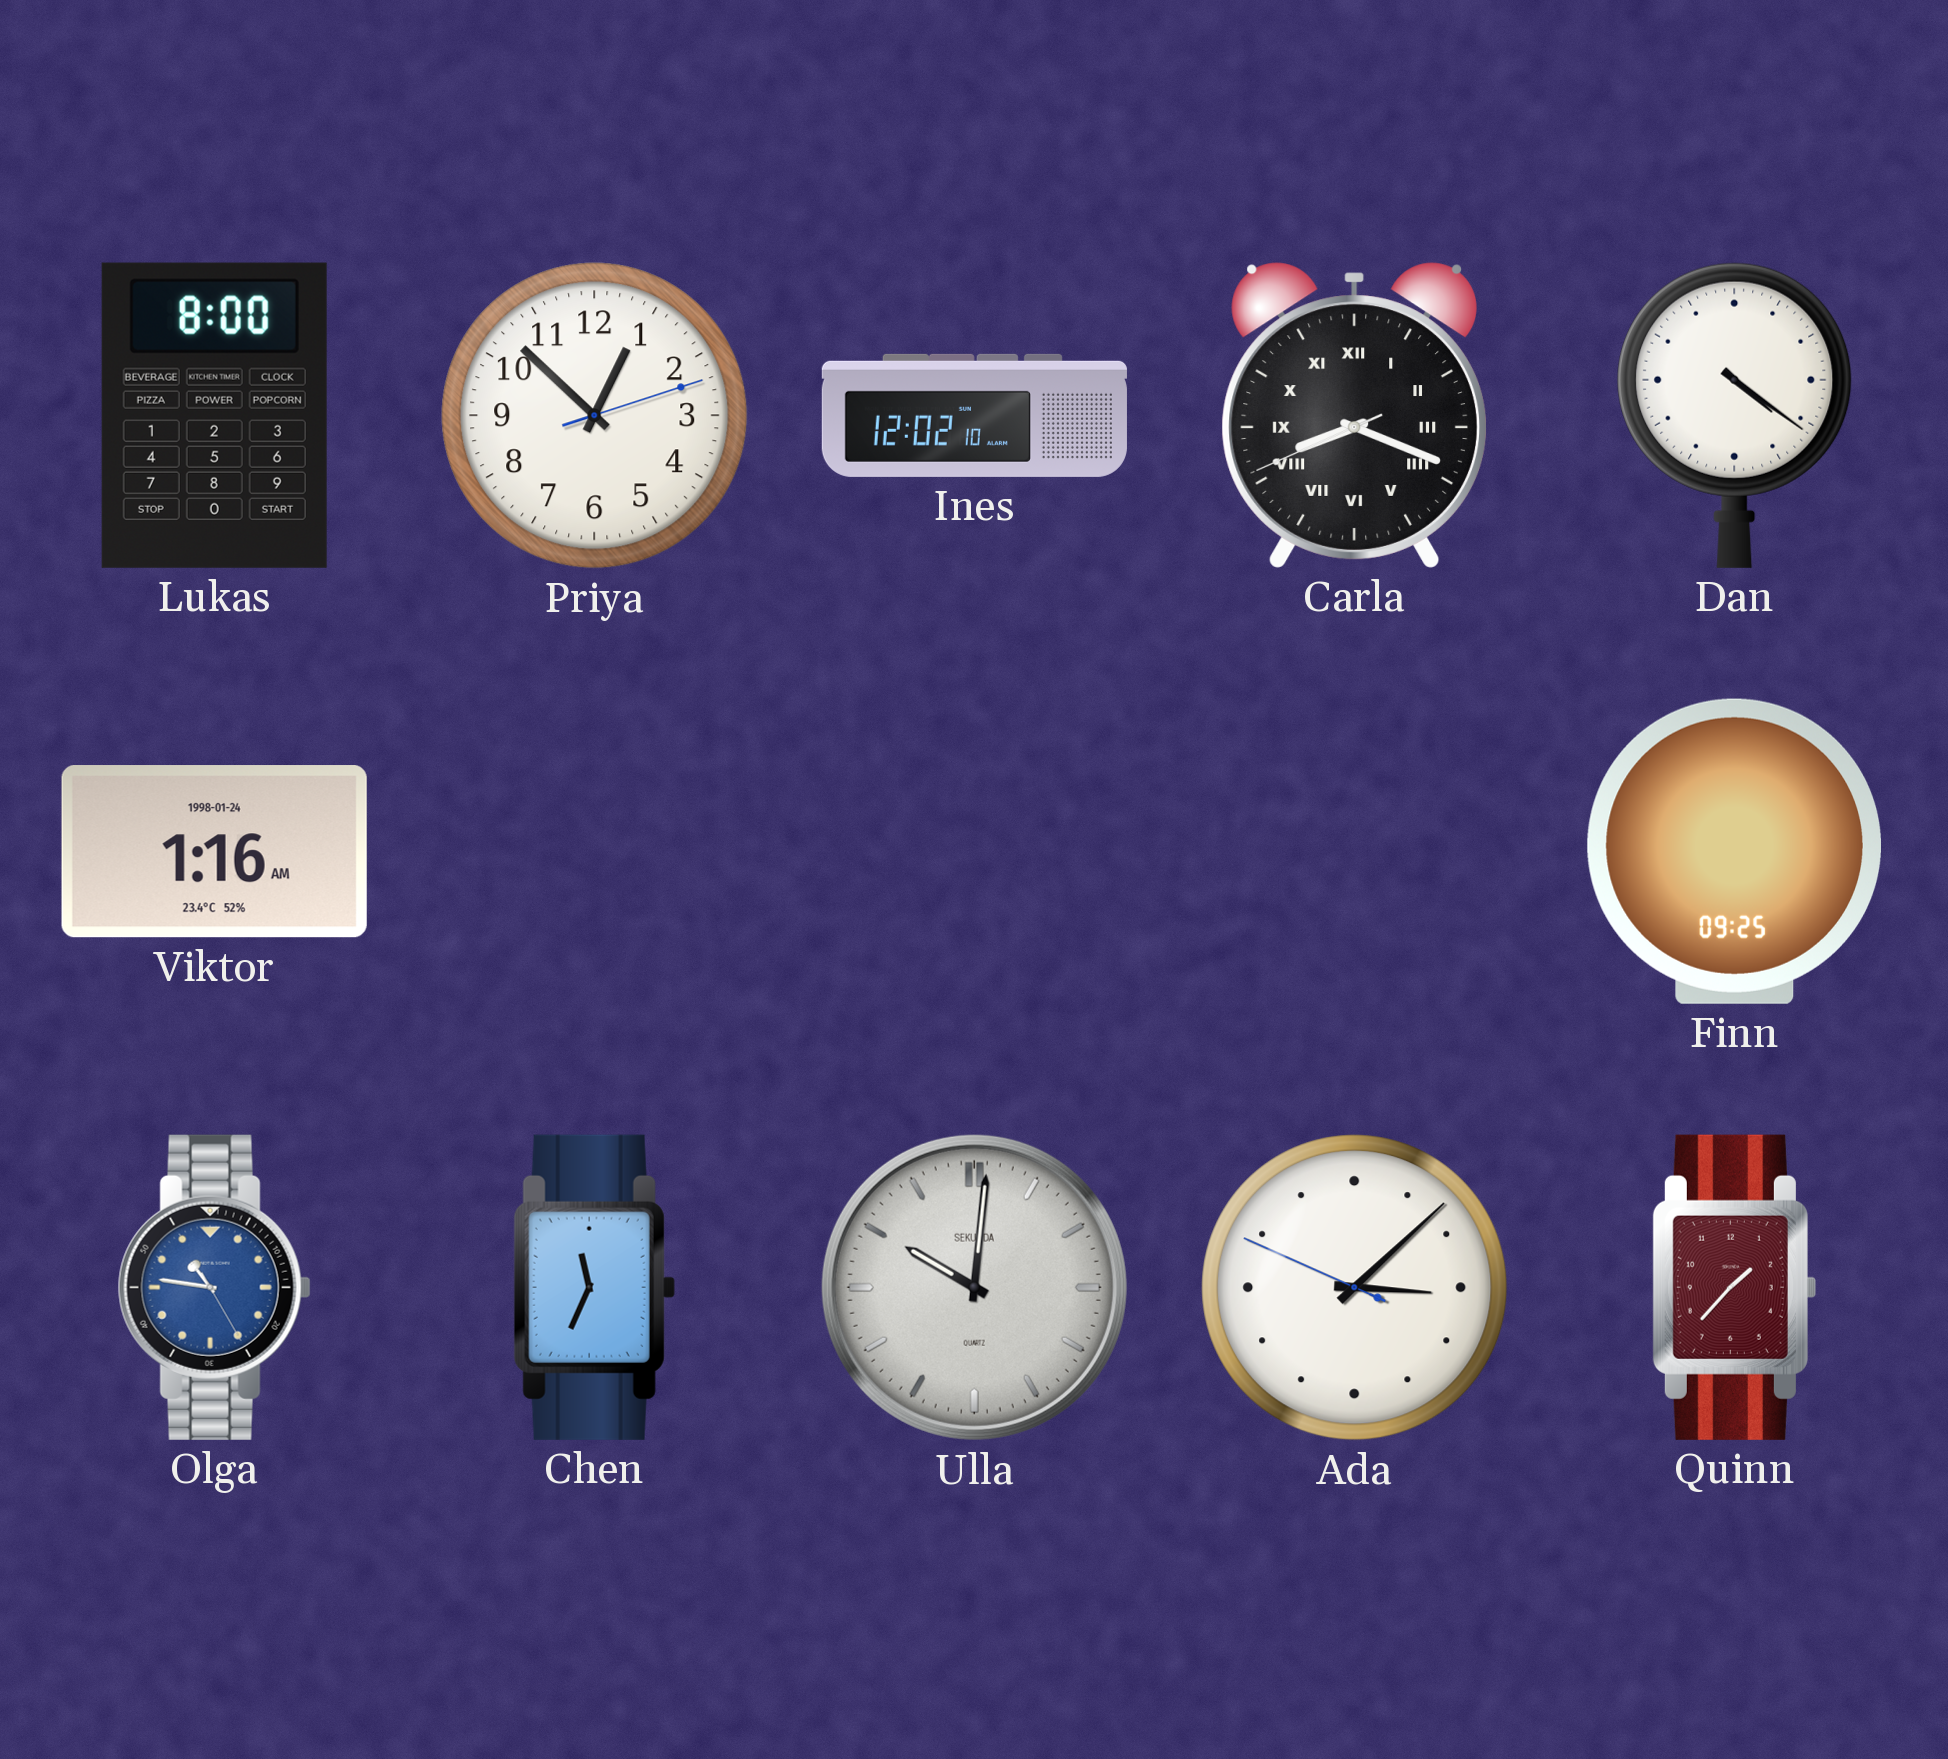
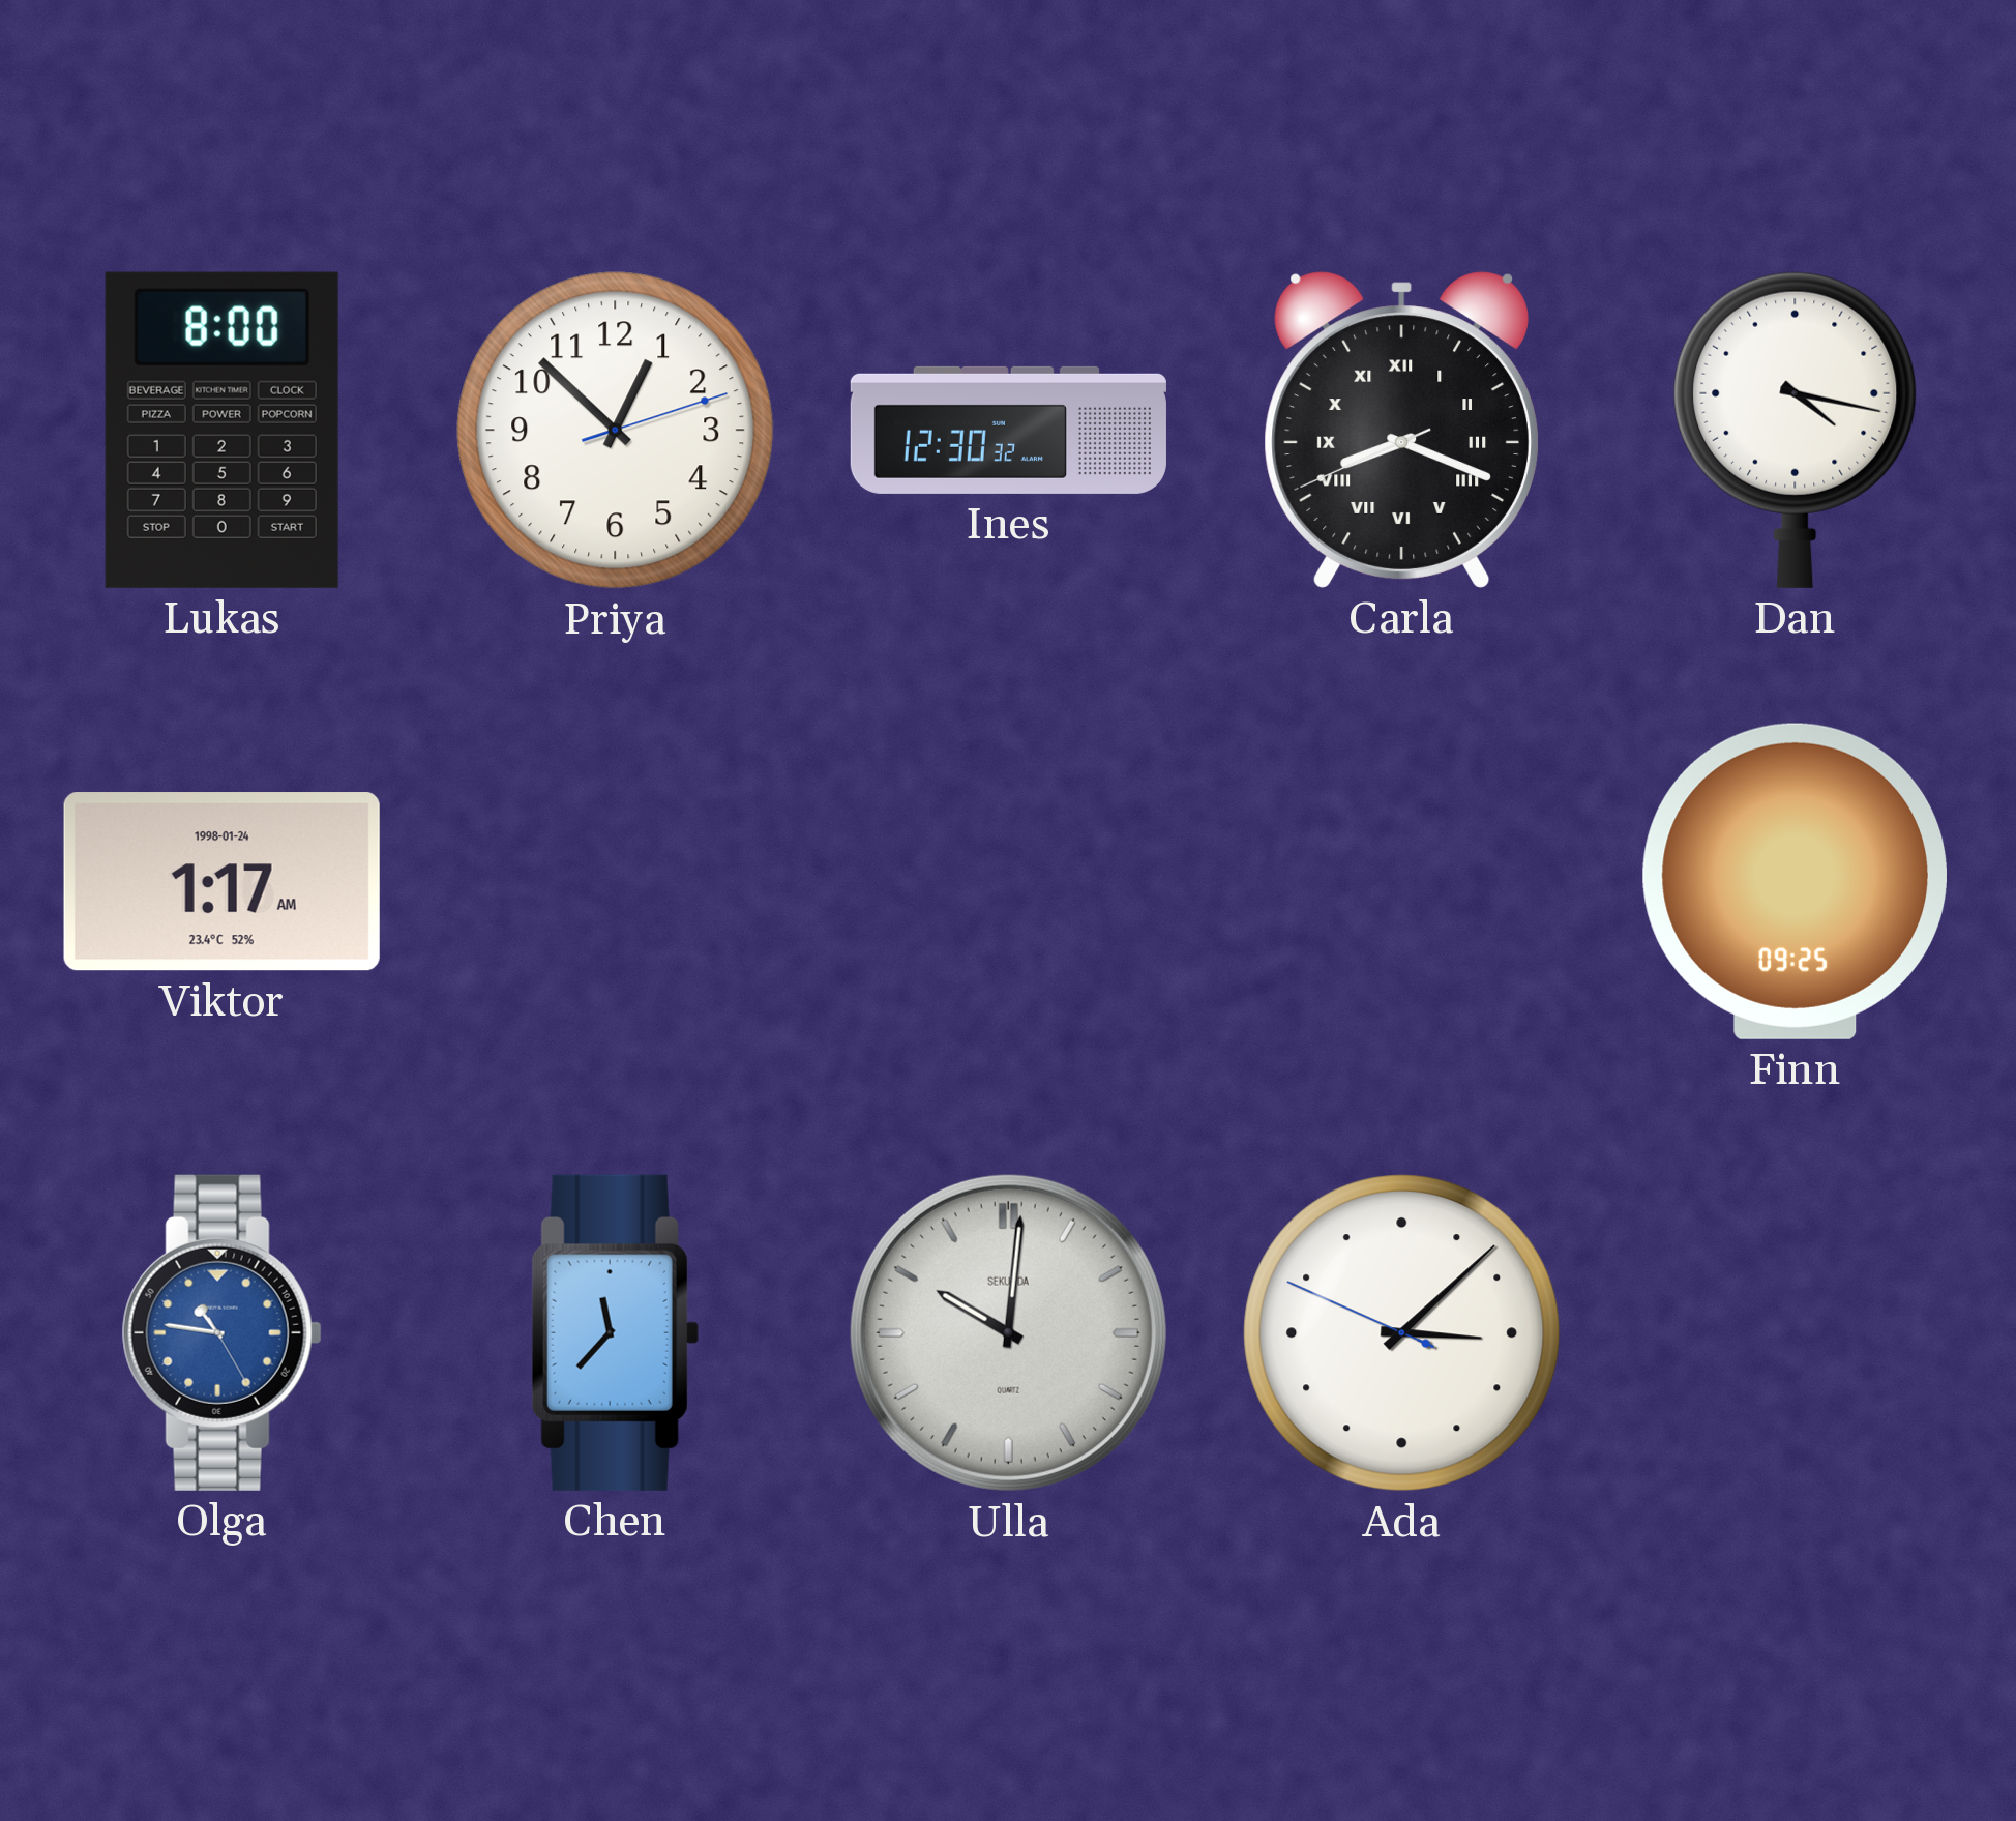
Ines: 12:02 -> 12:30
Dan: 4:21 -> 4:17
Viktor: 1:16 -> 1:17
Chen: 11:34 -> 11:37
Quinn: 1:37 -> none
